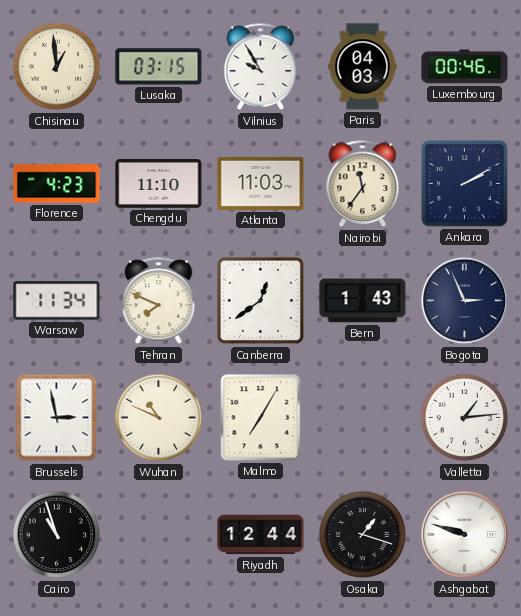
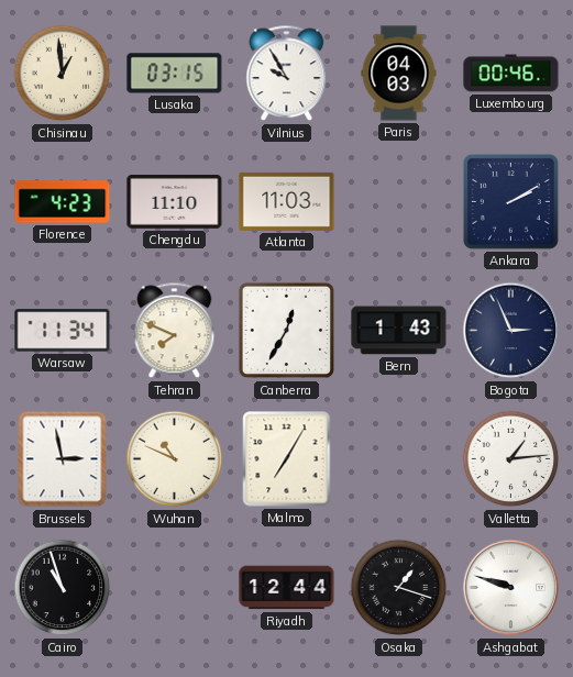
Nairobi: 11:36 -> none
Canberra: 12:39 -> 12:35
